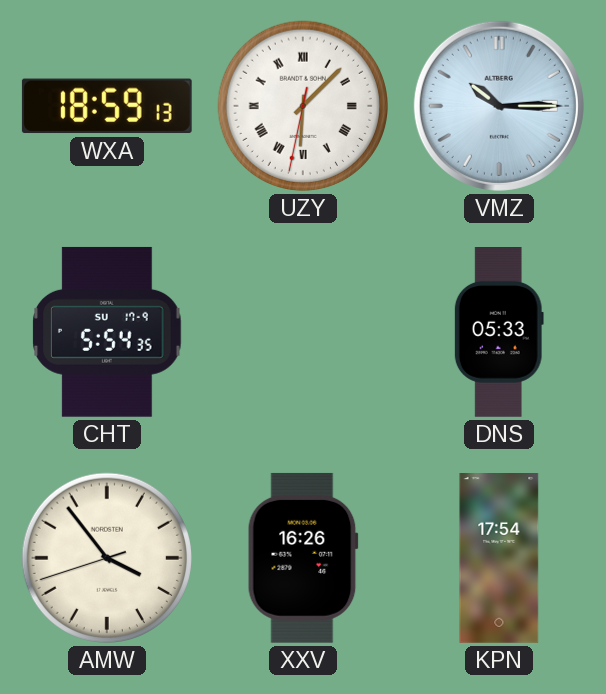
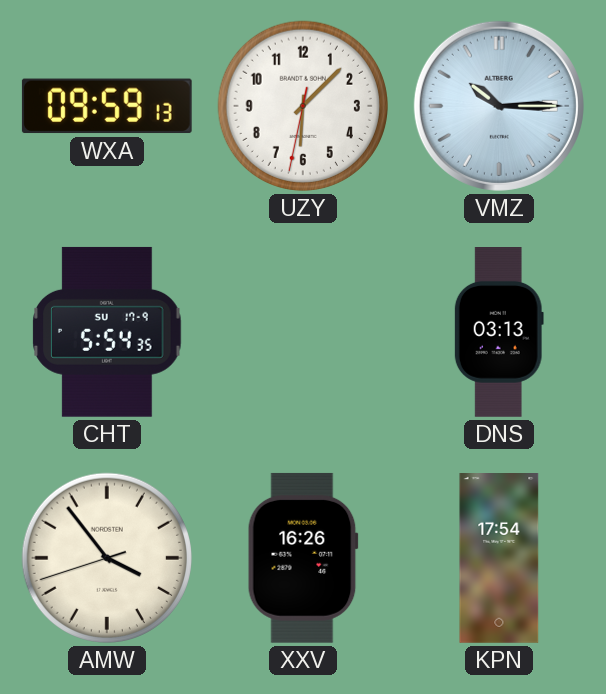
WXA: 18:59 -> 09:59
UZY numerals: Roman -> Arabic
DNS: 05:33 -> 03:13
